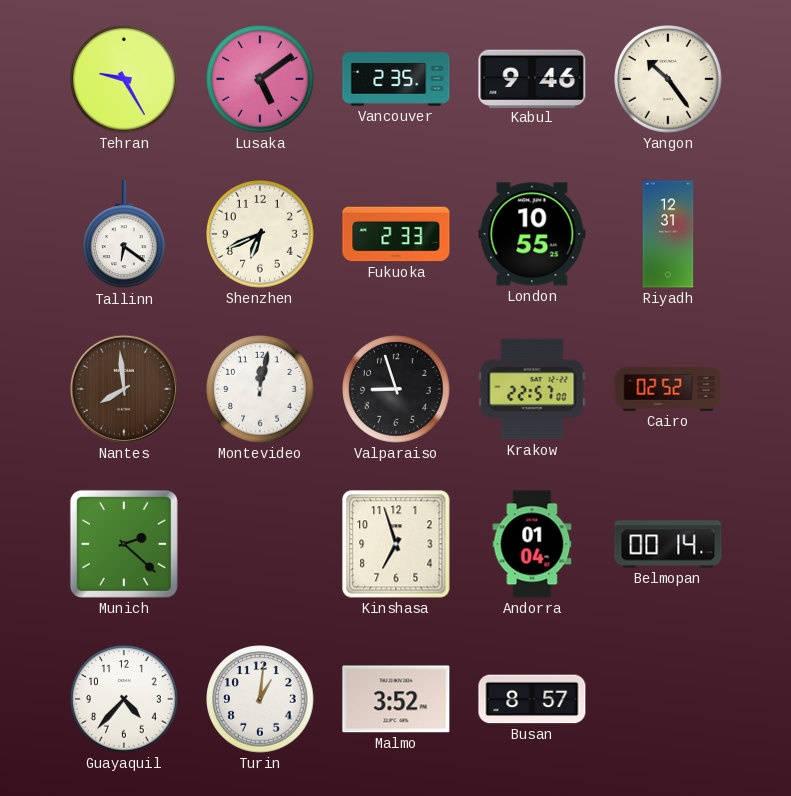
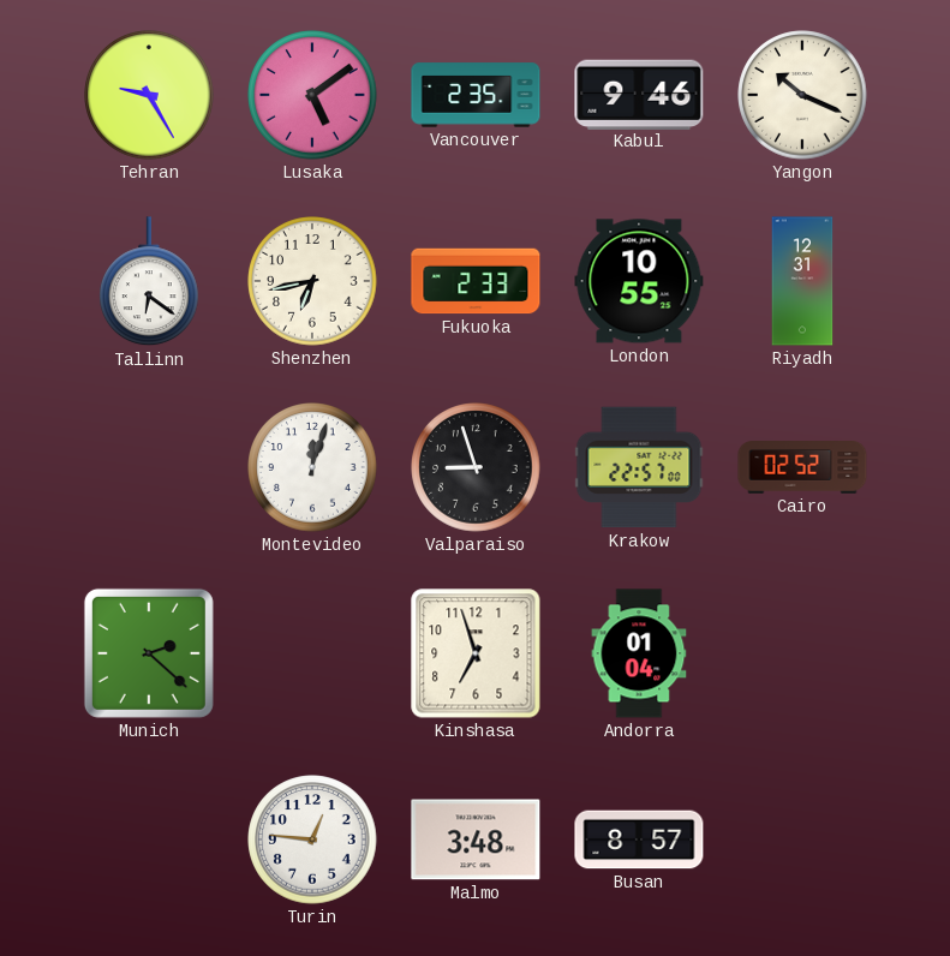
Yangon: 10:24 -> 10:19
Shenzhen: 6:41 -> 6:43
Nantes: 7:59 -> none
Montevideo: 12:02 -> 12:03
Belmopan: 00:14 -> none
Guayaquil: 4:37 -> none
Turin: 1:01 -> 12:46
Malmo: 3:52 -> 3:48
